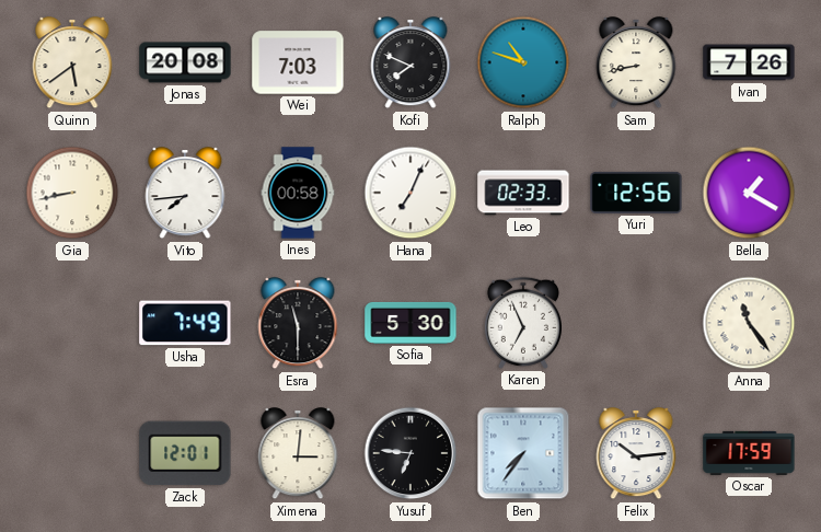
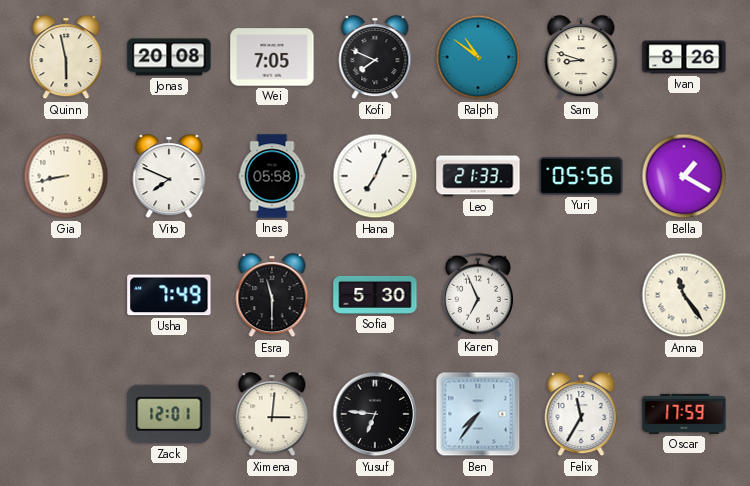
Quinn: 5:39 -> 5:58
Wei: 7:03 -> 7:05
Ralph: 10:48 -> 10:51
Sam: 8:43 -> 8:48
Ivan: 7:26 -> 8:26
Vito: 7:44 -> 7:49
Ines: 00:58 -> 05:58
Leo: 02:33 -> 21:33
Yuri: 12:56 -> 05:56
Felix: 10:14 -> 11:35
